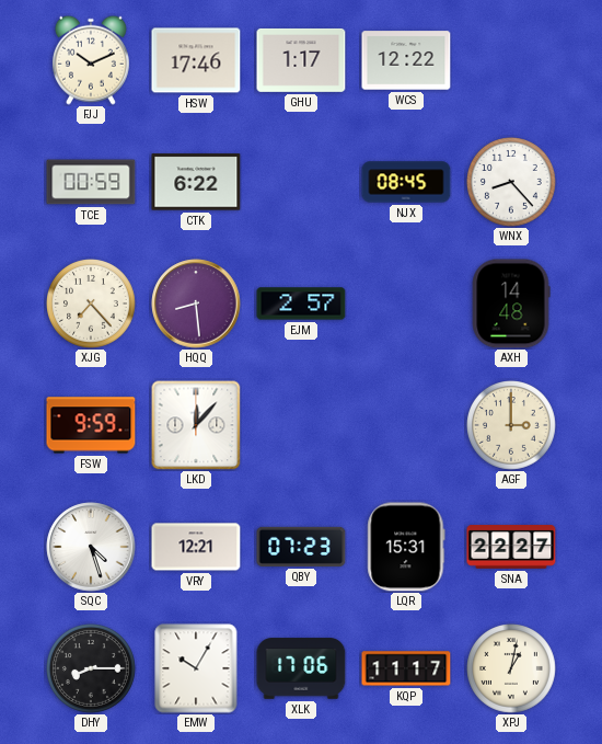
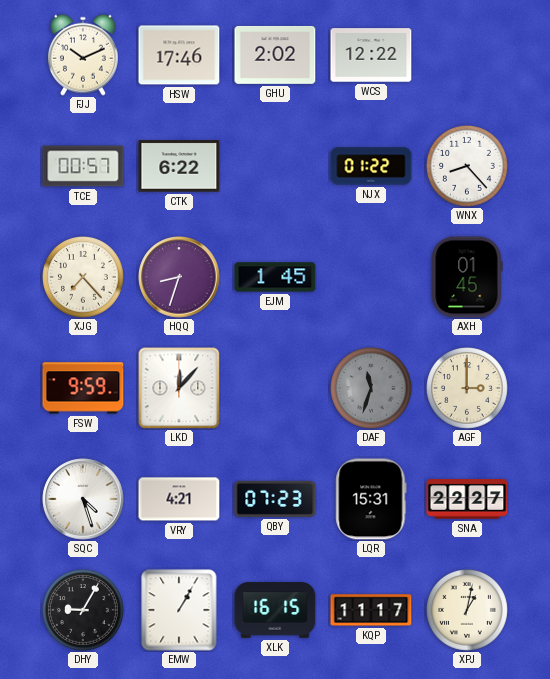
GHU: 1:17 -> 2:02
TCE: 00:59 -> 00:57
NJX: 08:45 -> 01:22
HQQ: 8:29 -> 8:33
EJM: 2:57 -> 1:45
AXH: 14:48 -> 01:45
DAF: none -> 11:33
VRY: 12:21 -> 4:21
DHY: 8:15 -> 9:05
EMW: 10:05 -> 1:05
XLK: 17:06 -> 16:15
